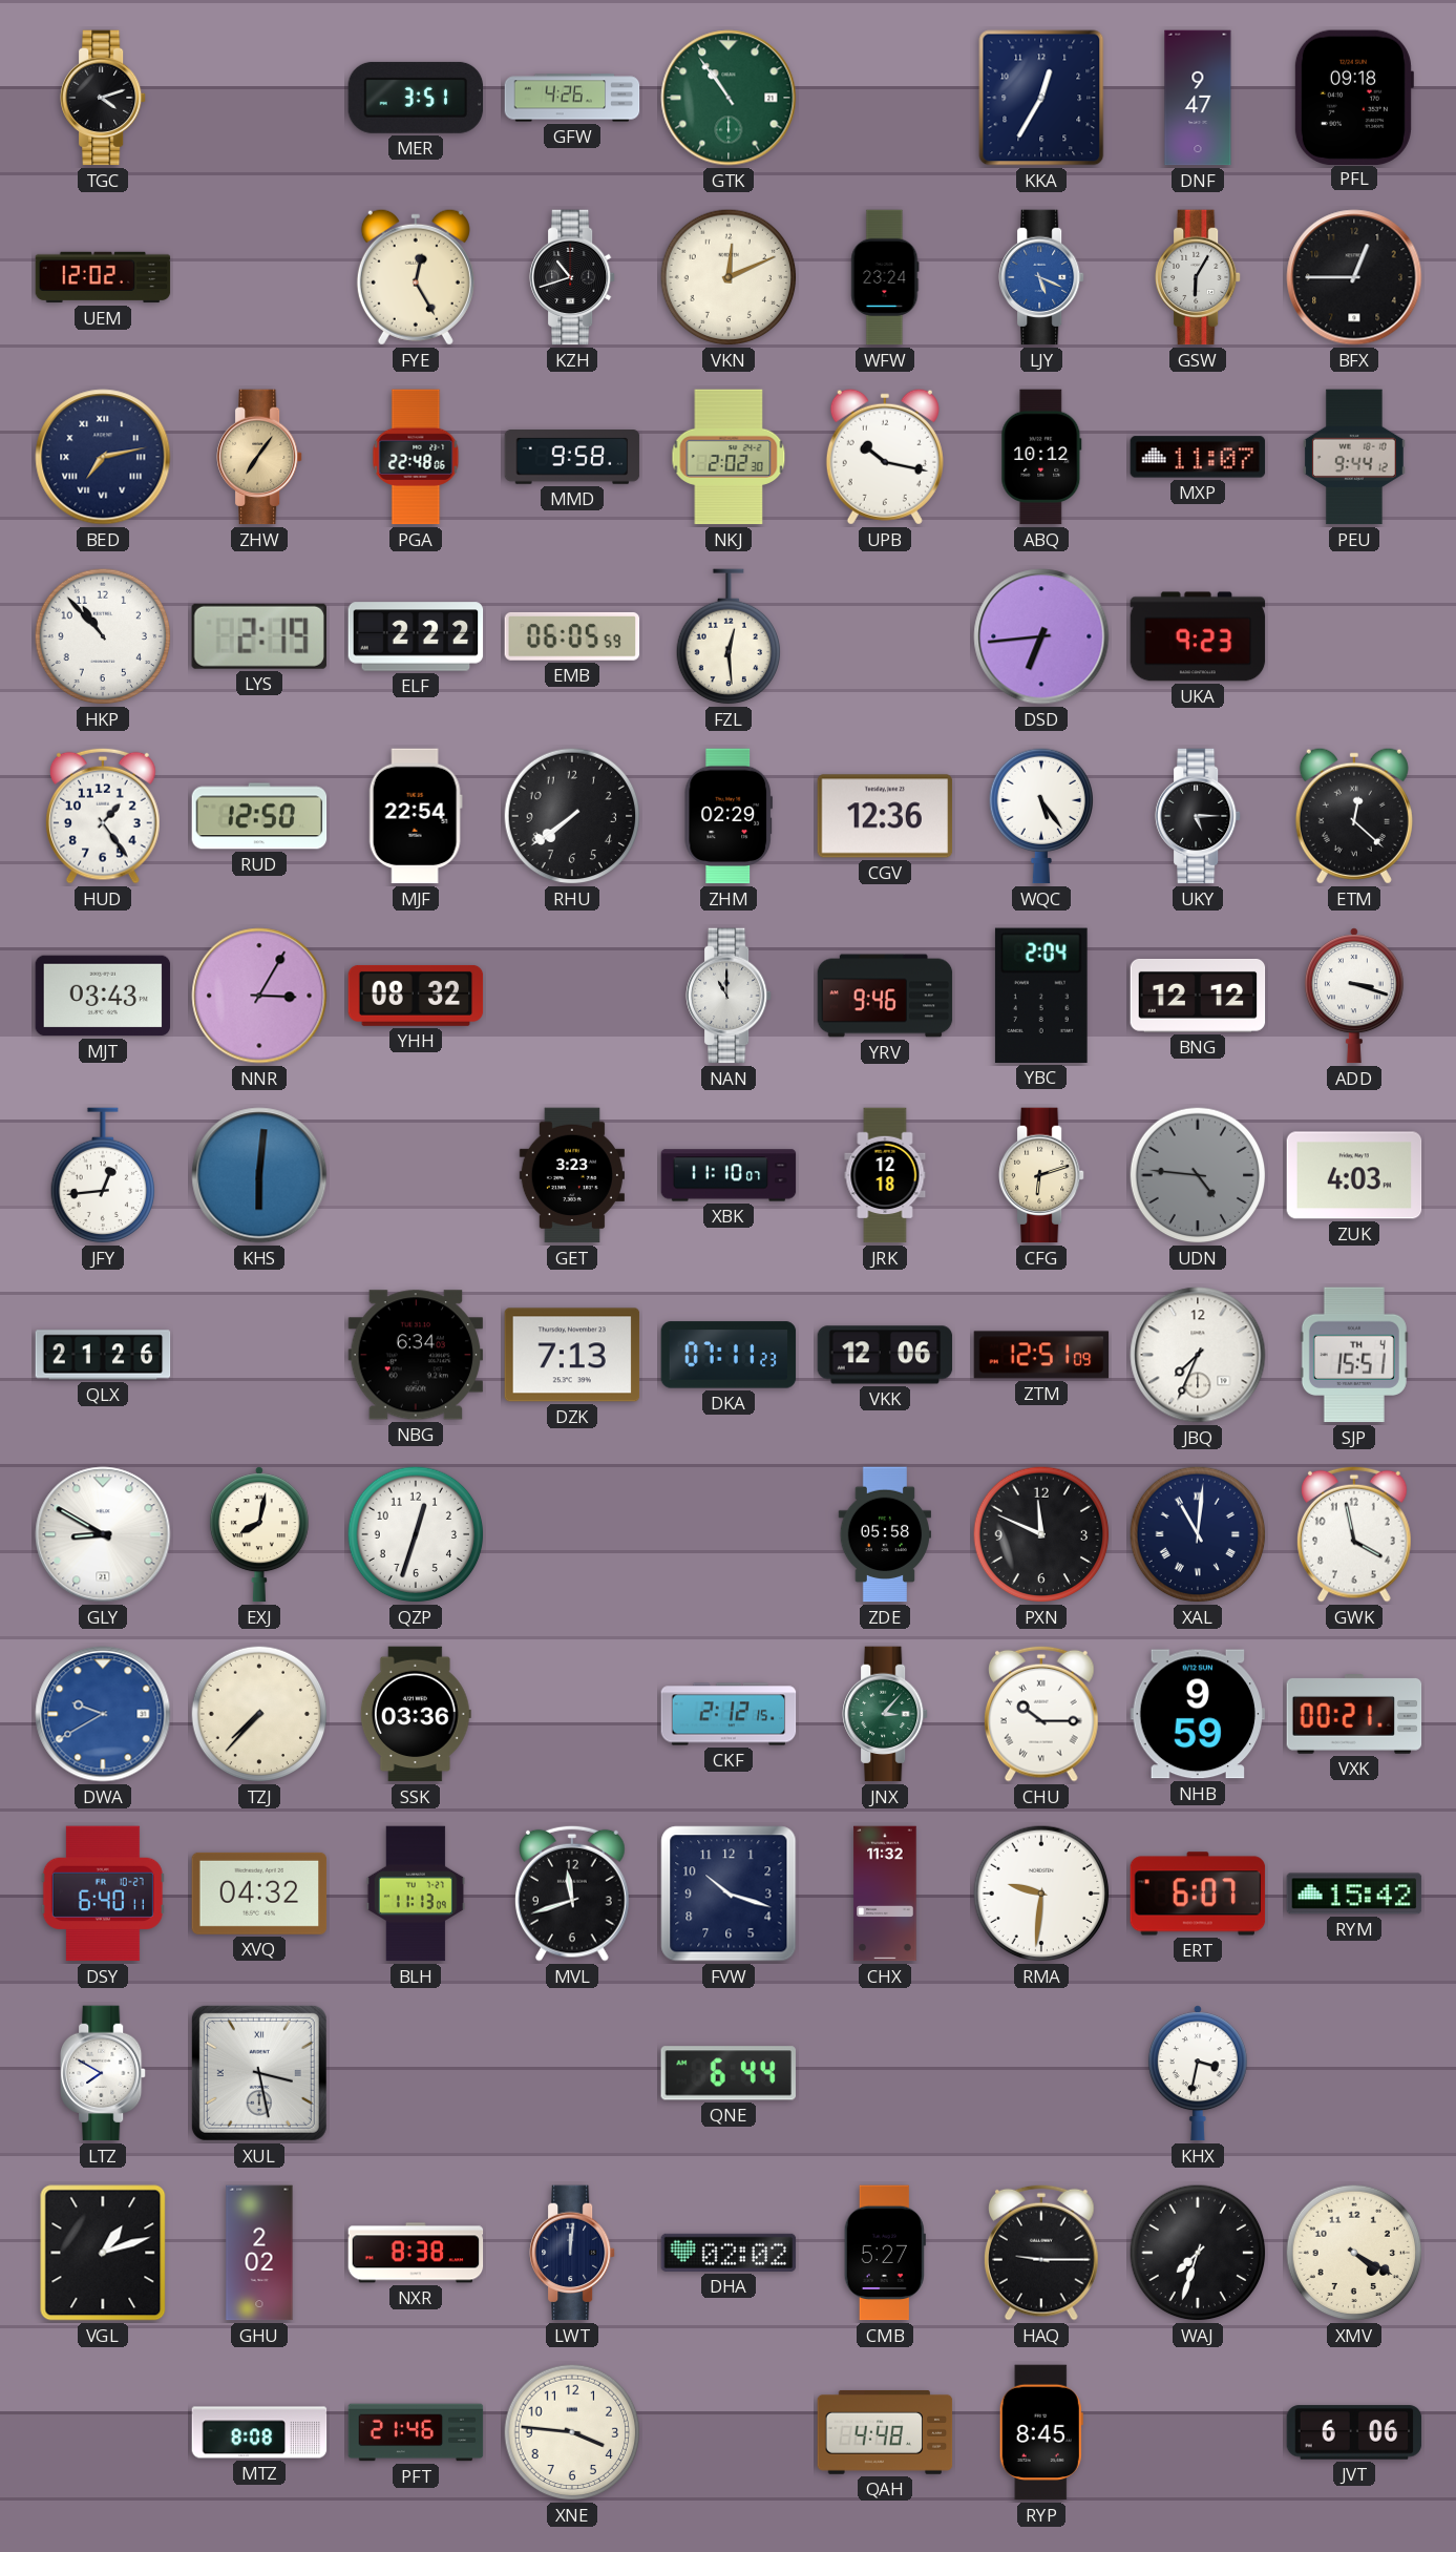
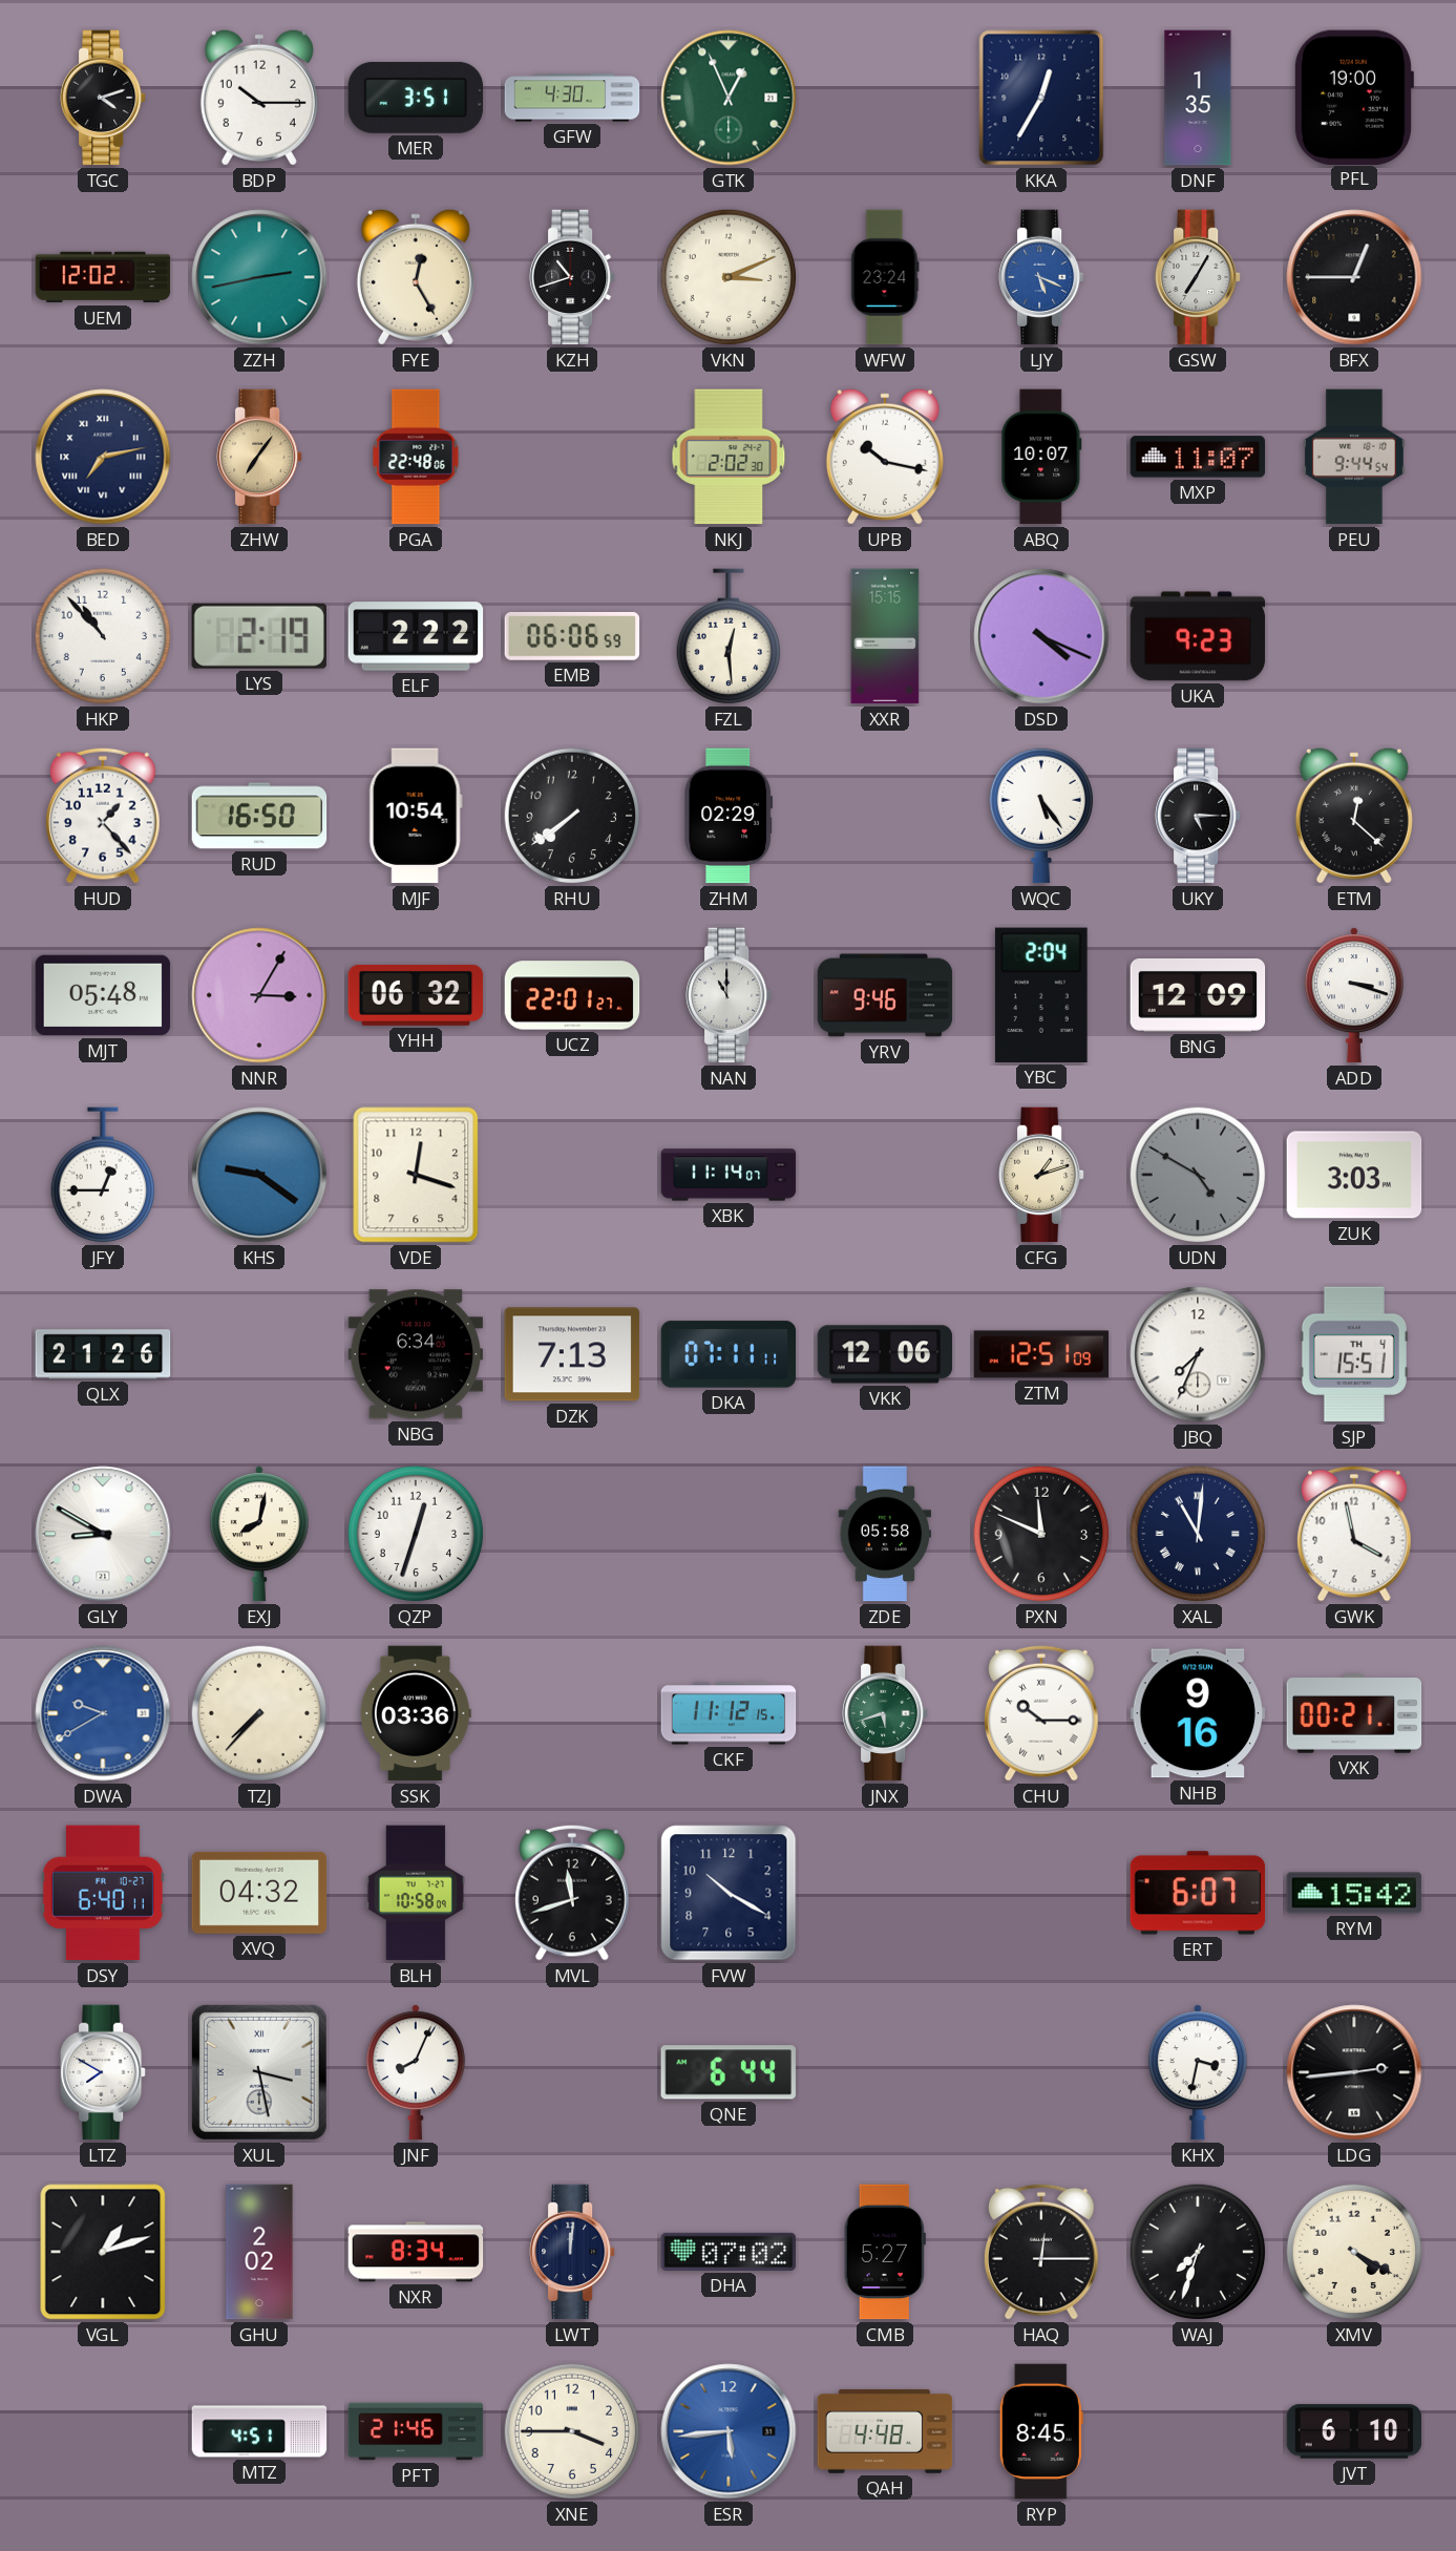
BDP: none -> 10:15
GFW: 4:26 -> 4:30
GTK: 10:54 -> 12:56
DNF: 9:47 -> 1:35
PFL: 09:18 -> 19:00
ZZH: none -> 2:43
VKN: 12:11 -> 3:11
GSW: 6:05 -> 7:05
MMD: 9:58 -> none
ABQ: 10:12 -> 10:07
PEU: 9:44:12 -> 9:44:54
EMB: 06:05 -> 06:06
XXR: none -> 15:15
DSD: 6:44 -> 4:19
HUD: 1:24 -> 1:23
RUD: 12:50 -> 16:50
MJF: 22:54 -> 10:54
CGV: 12:36 -> none
MJT: 03:43 -> 05:48
YHH: 08:32 -> 06:32
UCZ: none -> 22:01
BNG: 12:12 -> 12:09
JFY: 12:44 -> 12:45
KHS: 6:01 -> 9:21
VDE: none -> 12:18
GET: 3:23 -> none
XBK: 11:10 -> 11:14
JRK: 12:18 -> none
CFG: 6:12 -> 1:12
UDN: 4:46 -> 4:50
ZUK: 4:03 -> 3:03
DKA: 07:11:23 -> 07:11:11
CKF: 2:12 -> 11:12
JNX: 3:07 -> 5:42
NHB: 9:59 -> 9:16
BLH: 11:13 -> 10:58
FVW: 10:18 -> 10:20
CHX: 11:32 -> none
RMA: 9:31 -> none
JNF: none -> 8:04
LDG: none -> 2:44
NXR: 8:38 -> 8:34
DHA: 02:02 -> 07:02
HAQ: 9:15 -> 12:15
MTZ: 8:08 -> 4:51
XNE: 3:46 -> 3:45
ESR: none -> 5:44
JVT: 6:06 -> 6:10
